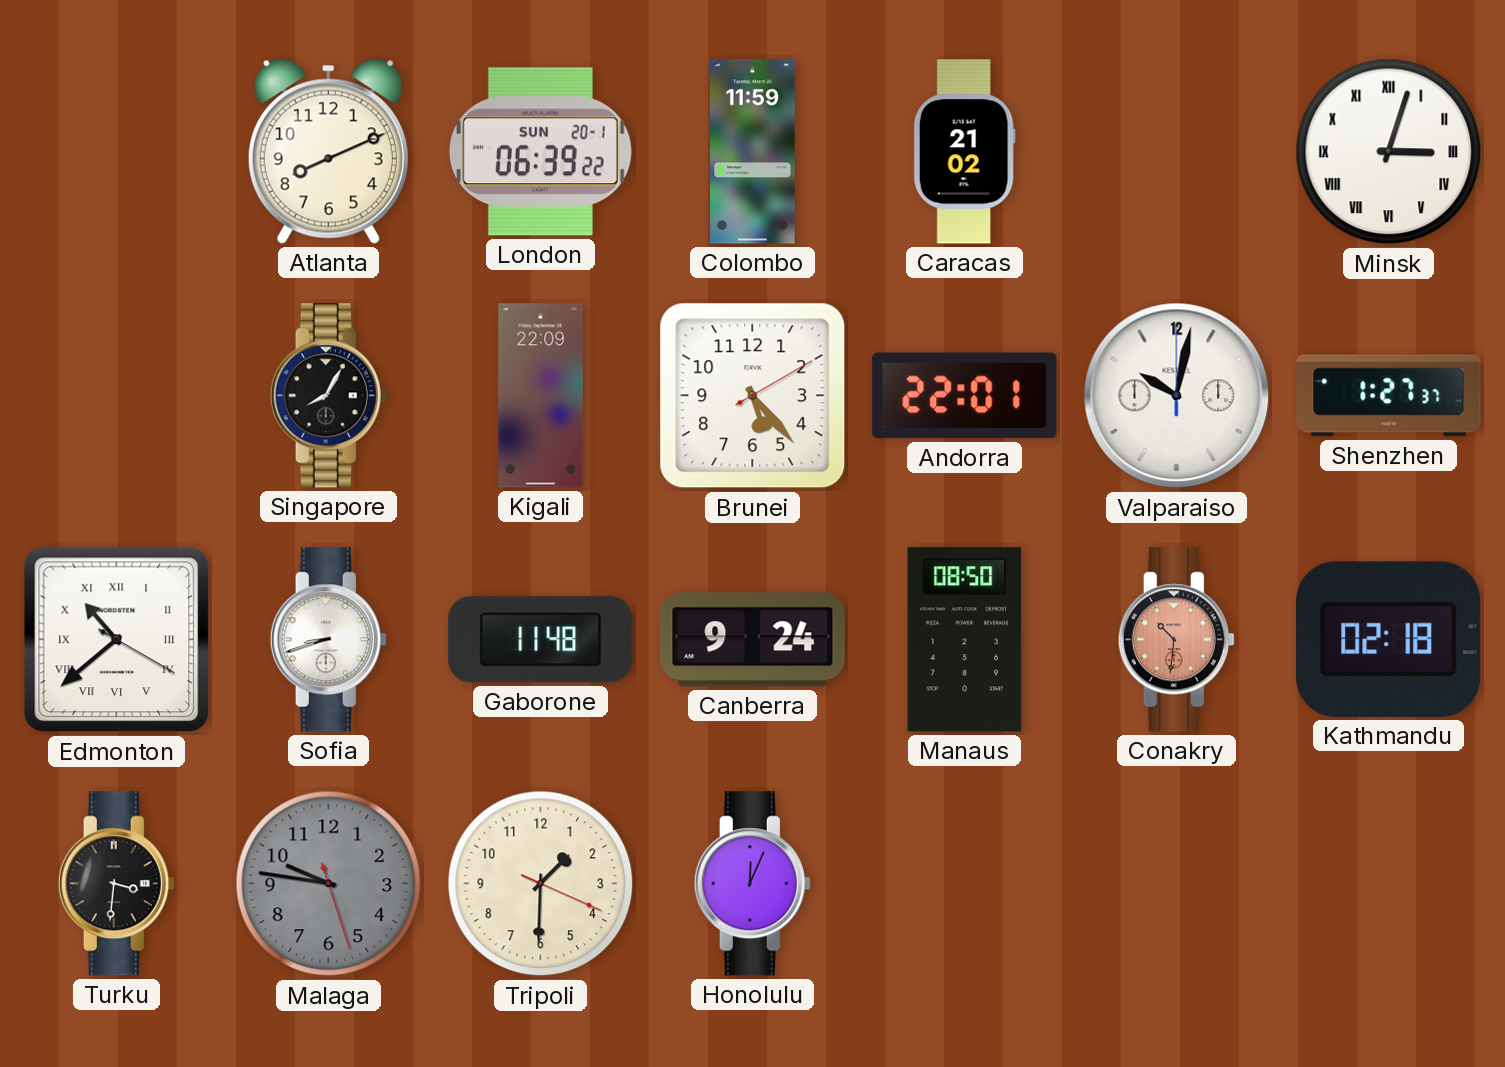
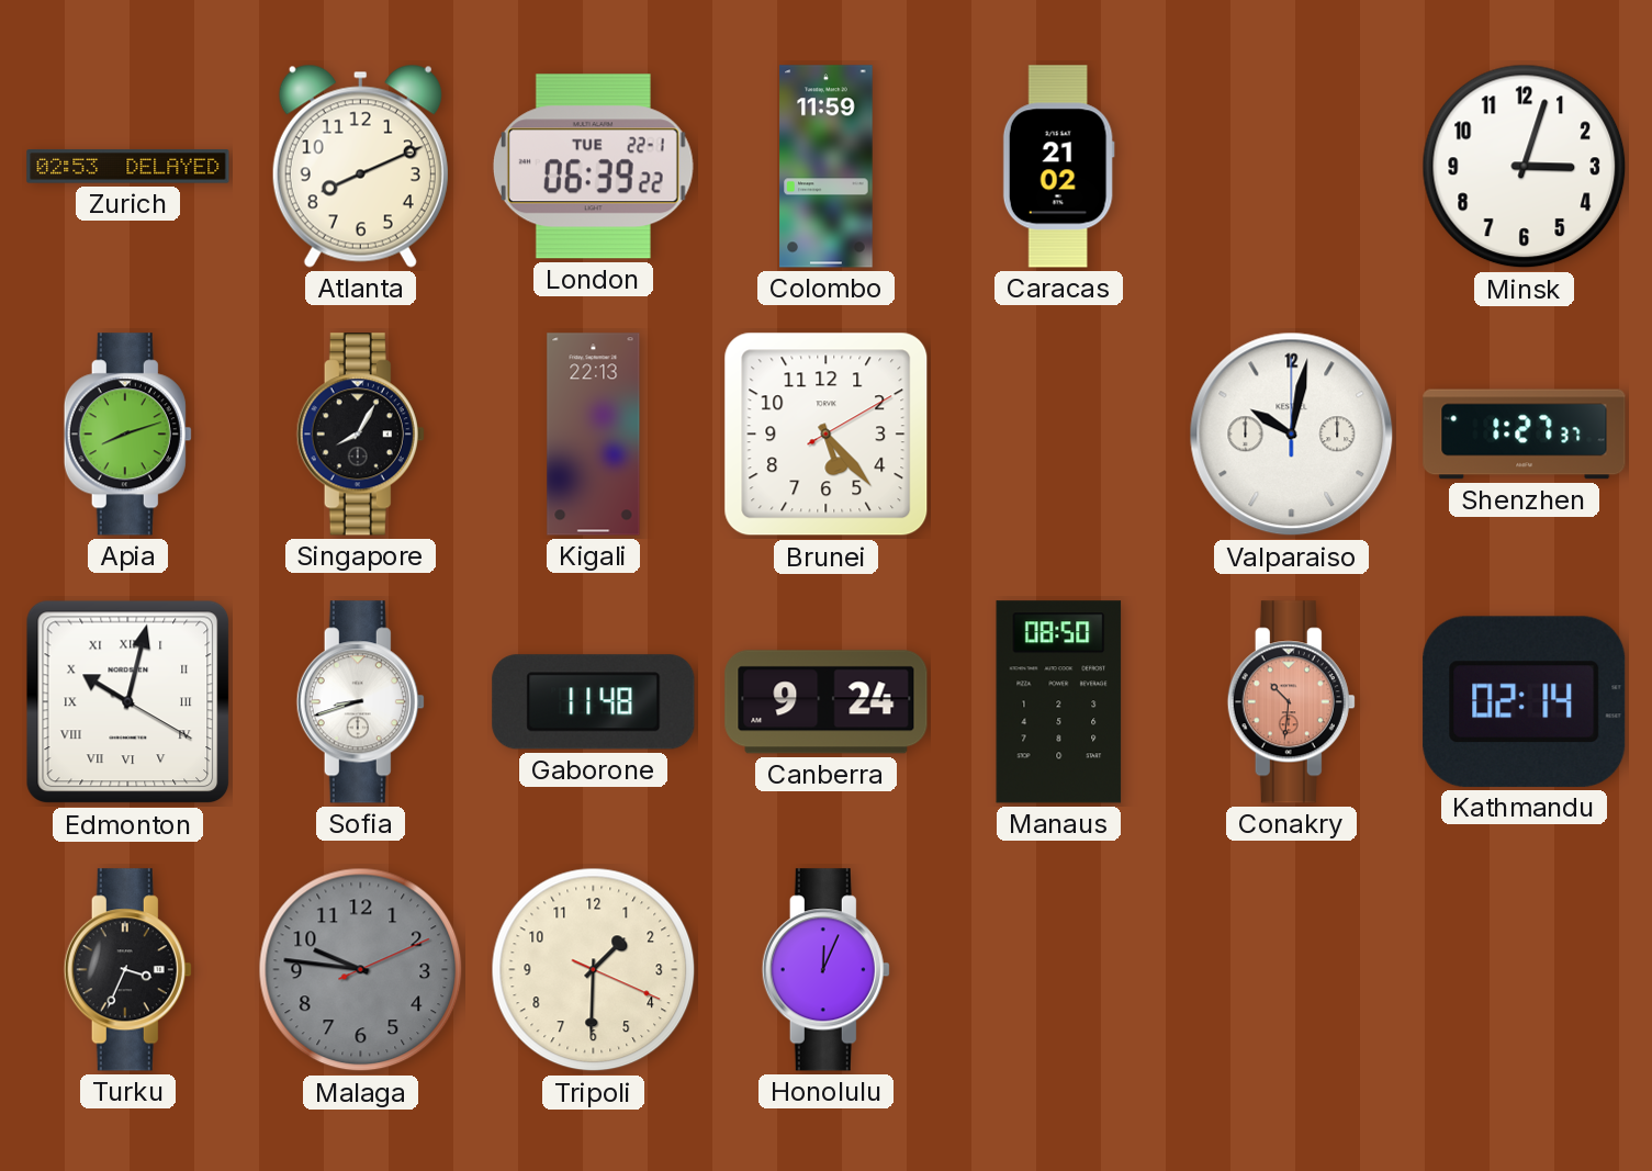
Zurich: none -> 02:53
London date: SUN 20-1 -> TUE 22-1
Minsk numerals: Roman -> Arabic
Apia: none -> 8:12
Kigali: 22:09 -> 22:13
Andorra: 22:01 -> none
Edmonton: 10:38 -> 10:02
Kathmandu: 02:18 -> 02:14
Turku: 3:31 -> 3:34
Malaga: 9:46:27 -> 9:46:11
